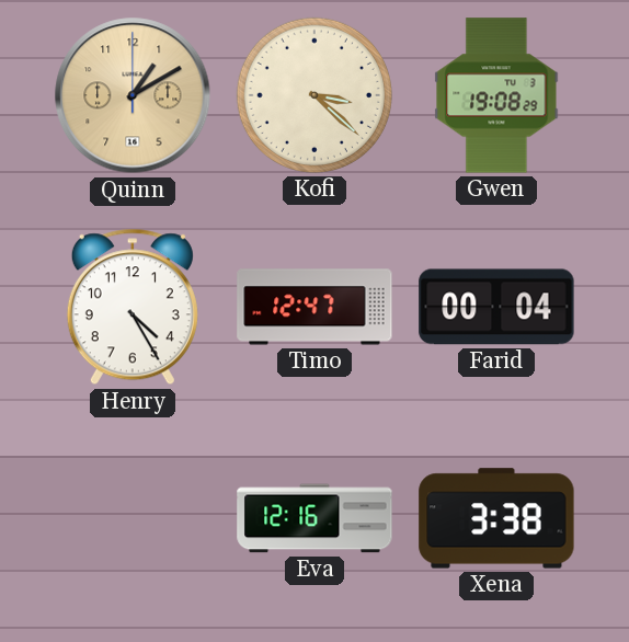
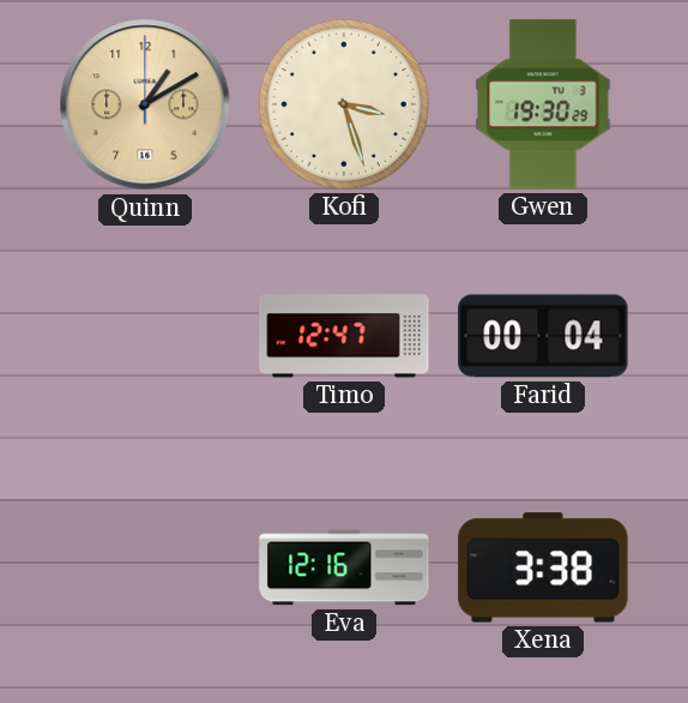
Kofi: 3:22 -> 3:27
Gwen: 19:08 -> 19:30
Henry: 4:25 -> none
